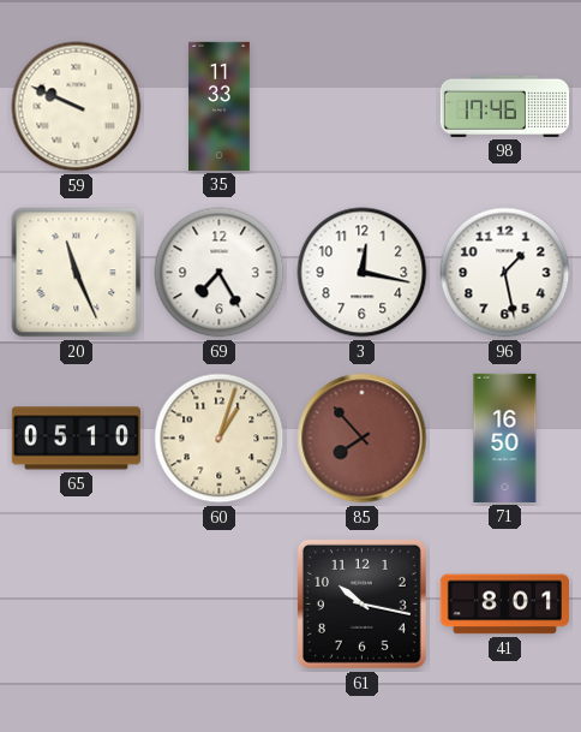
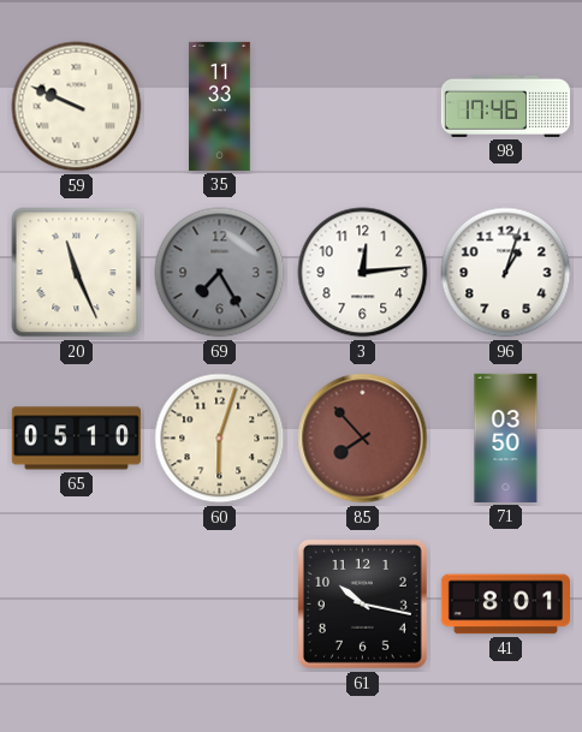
69 dial: white -> grey
3: 12:17 -> 12:14
96: 1:28 -> 1:03
60: 1:03 -> 6:03
71: 16:50 -> 03:50
